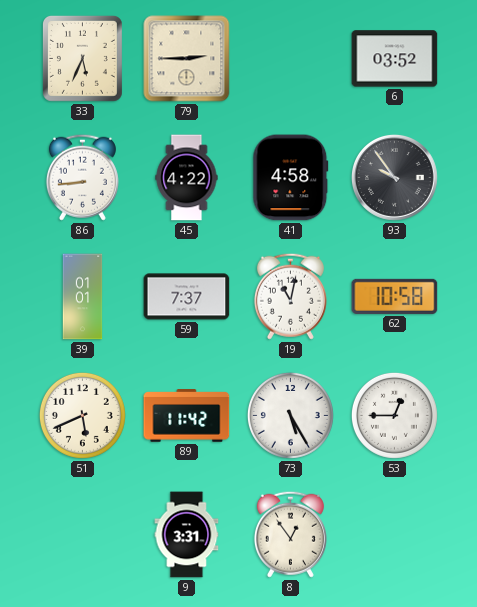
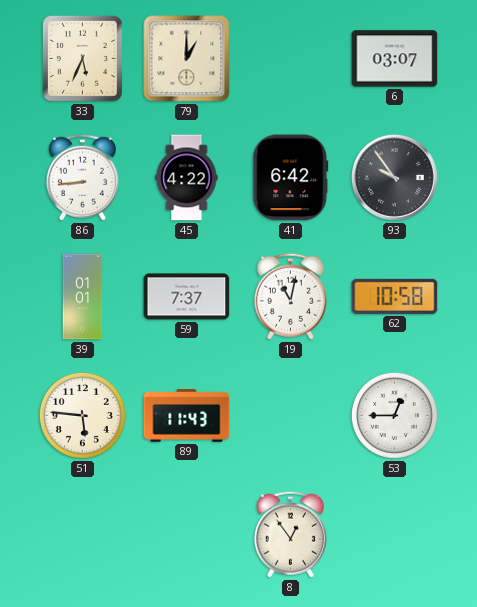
79: 2:45 -> 1:00
6: 03:52 -> 03:07
41: 4:58 -> 6:42
51: 5:41 -> 5:46
89: 11:42 -> 11:43
73: 5:25 -> none
9: 3:31 -> none
